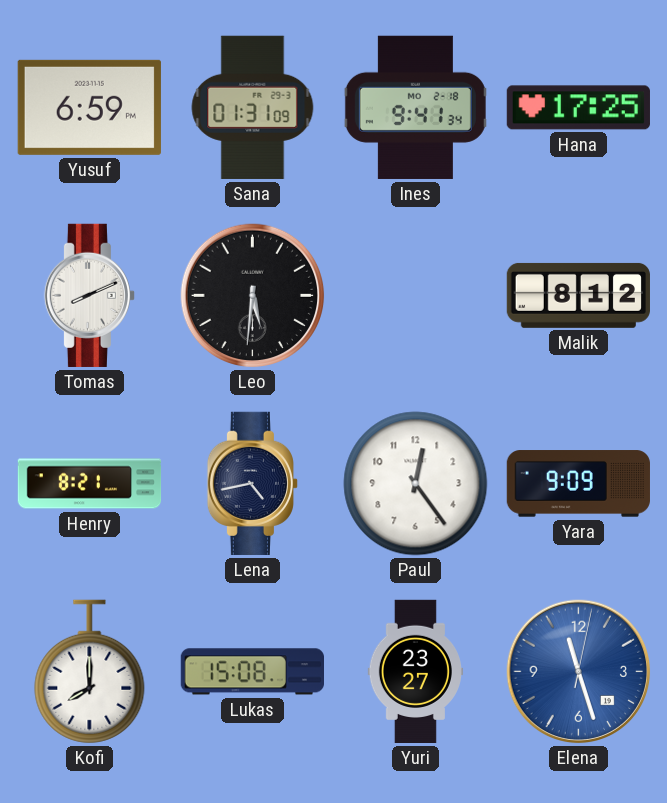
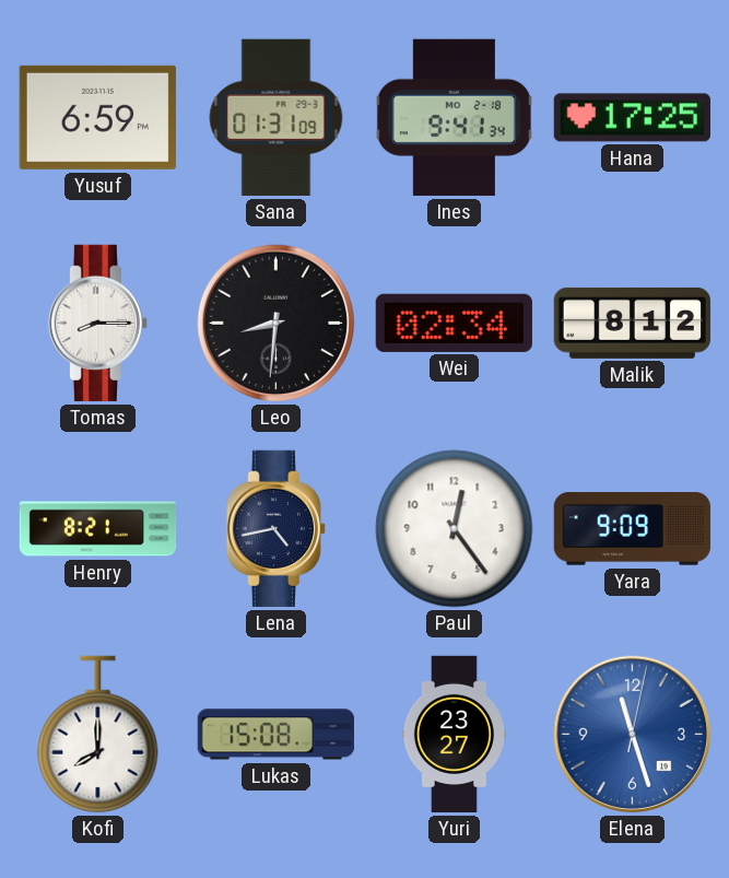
Tomas: 8:11 -> 8:15
Leo: 5:31 -> 8:31
Wei: none -> 02:34
